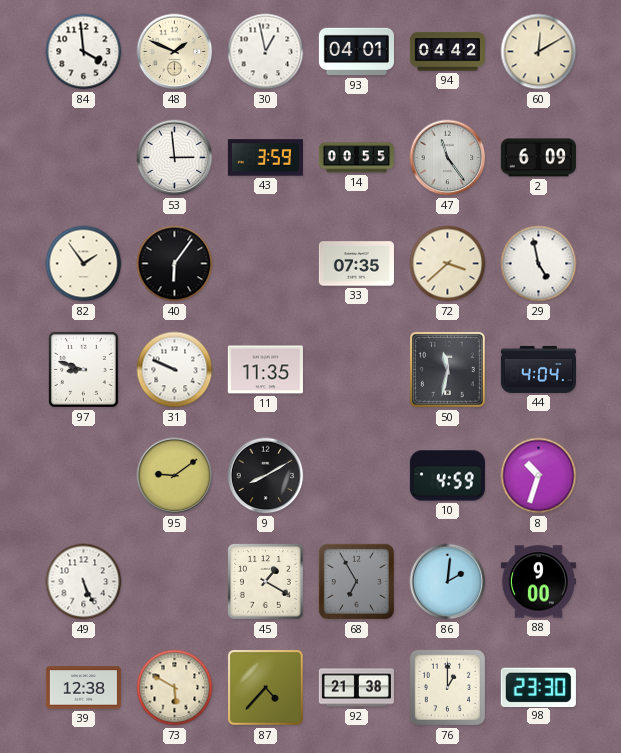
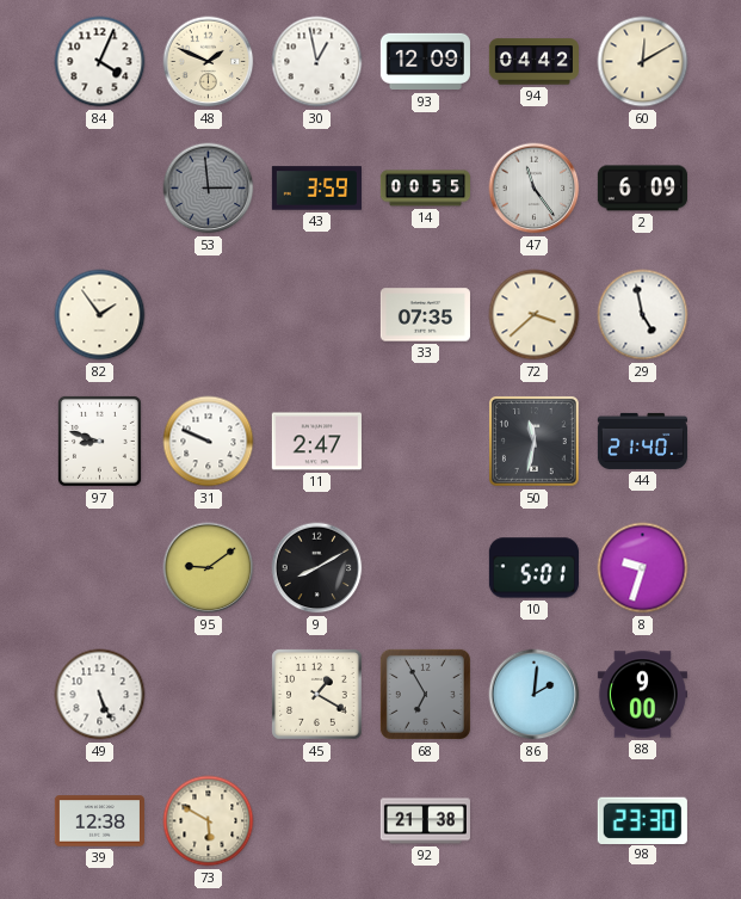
84: 3:59 -> 4:04
93: 04:01 -> 12:09
53 dial: white -> grey
40: 6:06 -> none
11: 11:35 -> 2:47
44: 4:04 -> 21:40
10: 4:59 -> 5:01
8: 10:33 -> 9:33
87: 4:37 -> none
76: 1:00 -> none
